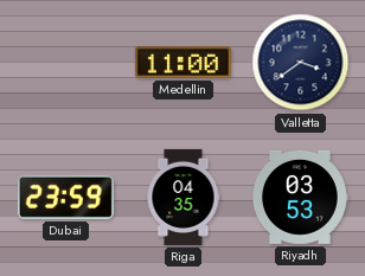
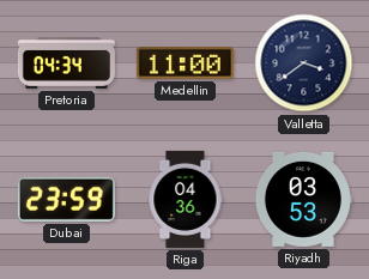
Pretoria: none -> 04:34
Riga: 04:35 -> 04:36
